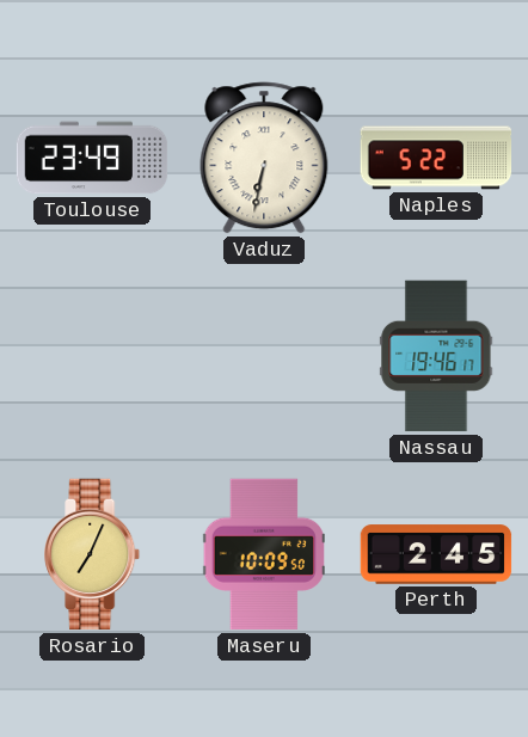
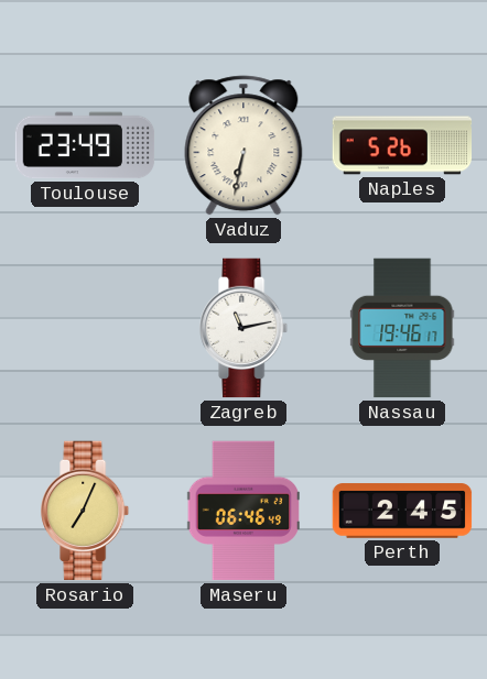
Naples: 5:22 -> 5:26
Zagreb: none -> 11:13
Maseru: 10:09 -> 06:46
